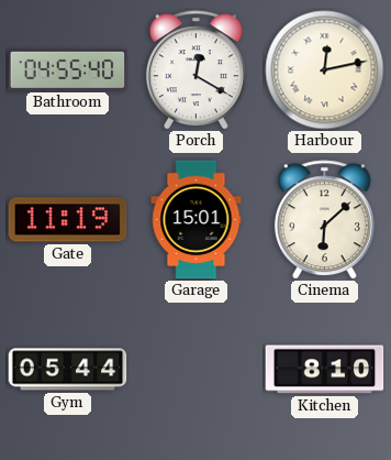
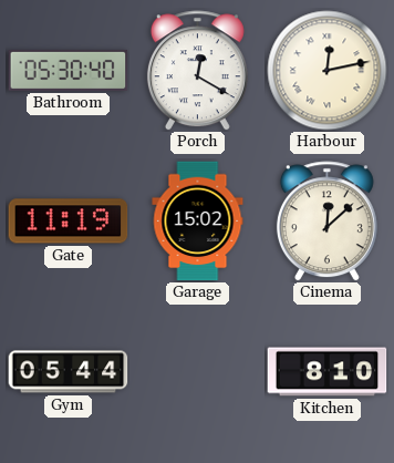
Bathroom: 04:55 -> 05:30
Garage: 15:01 -> 15:02
Cinema: 6:08 -> 12:08
